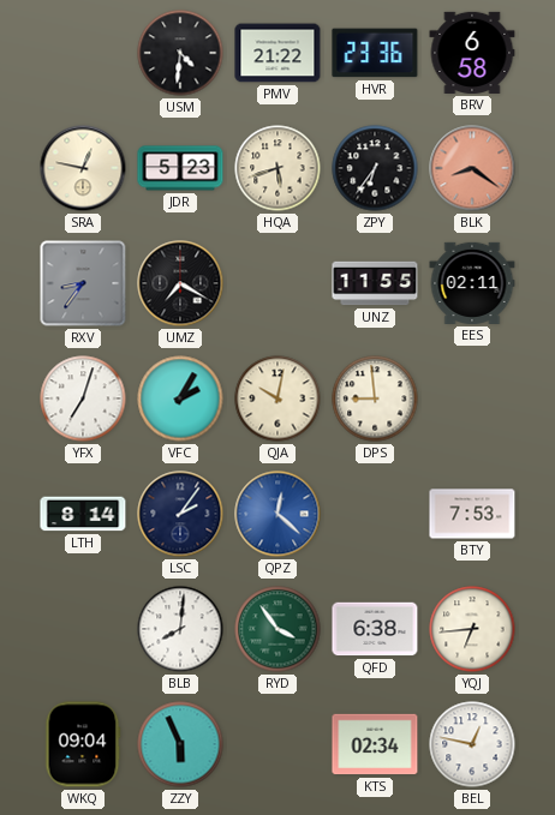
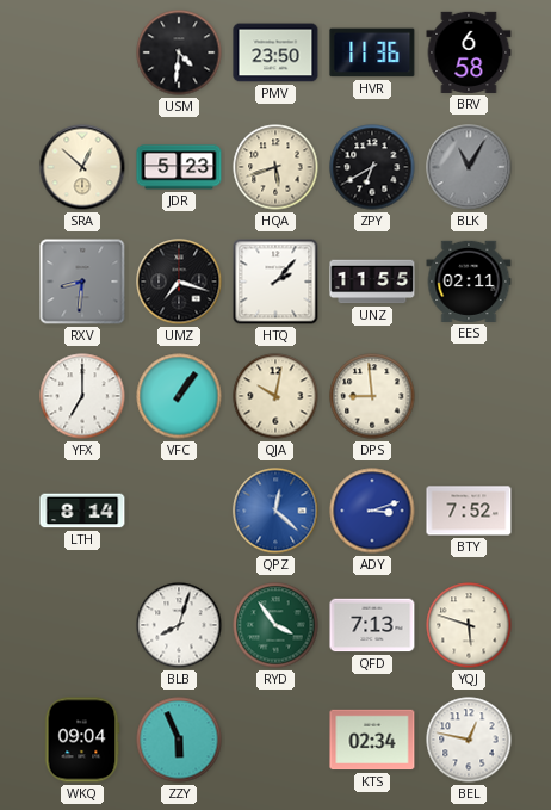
PMV: 21:22 -> 23:50
HVR: 23:36 -> 11:36
SRA: 12:47 -> 12:52
ZPY: 6:36 -> 6:40
BLK: 8:21 -> 11:05
BLK dial: salmon -> grey
RXV: 8:36 -> 8:31
UMZ: 7:20 -> 7:18
HTQ: none -> 2:07
YFX: 7:03 -> 7:00
VFC: 2:05 -> 1:06
LSC: 2:06 -> none
ADY: none -> 3:12
BTY: 7:53 -> 7:52
BLB: 8:01 -> 8:03
QFD: 6:38 -> 7:13
YQJ: 6:44 -> 5:48
